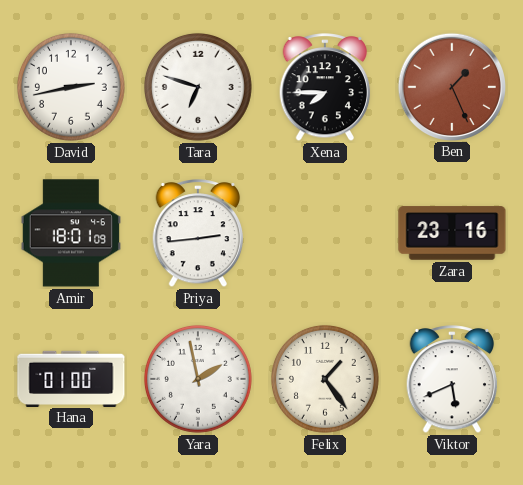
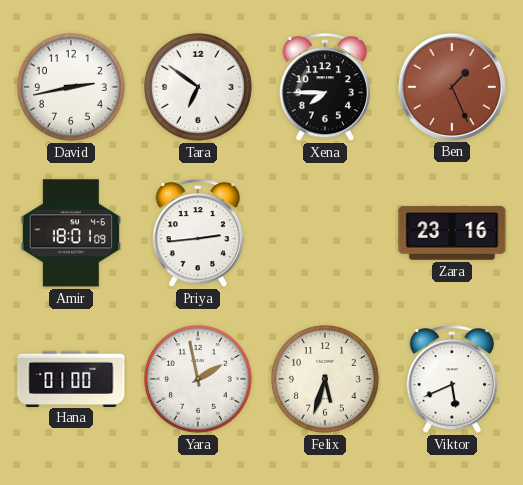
Tara: 6:48 -> 6:51
Felix: 1:24 -> 5:33
